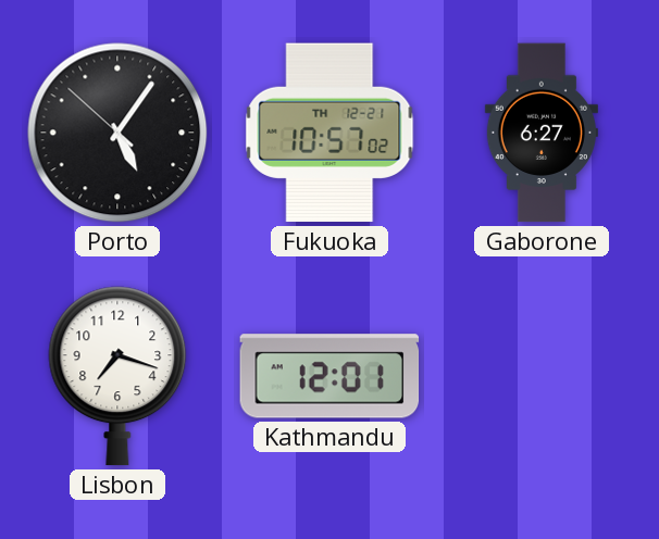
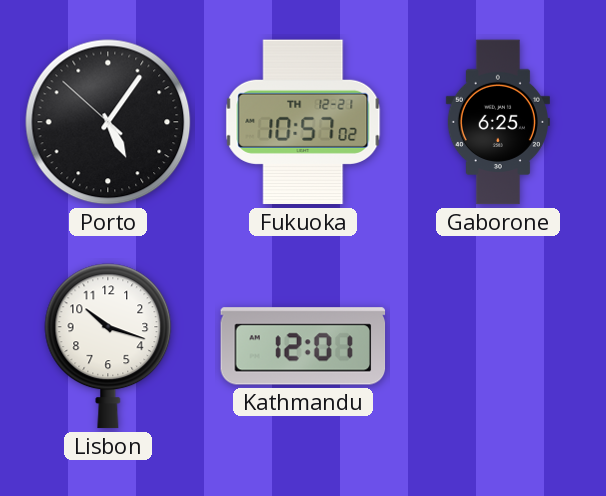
Gaborone: 6:27 -> 6:25
Lisbon: 7:18 -> 10:18
